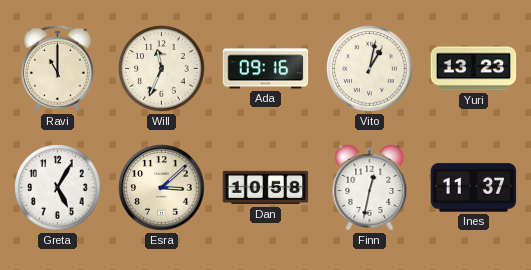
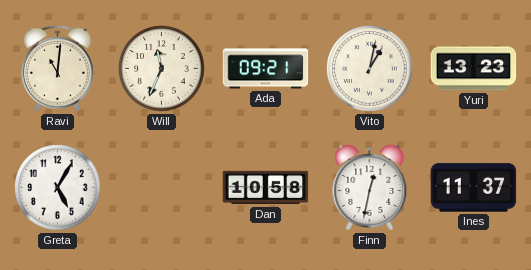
Ravi: 11:00 -> 11:01
Ada: 09:16 -> 09:21
Esra: 3:08 -> none
